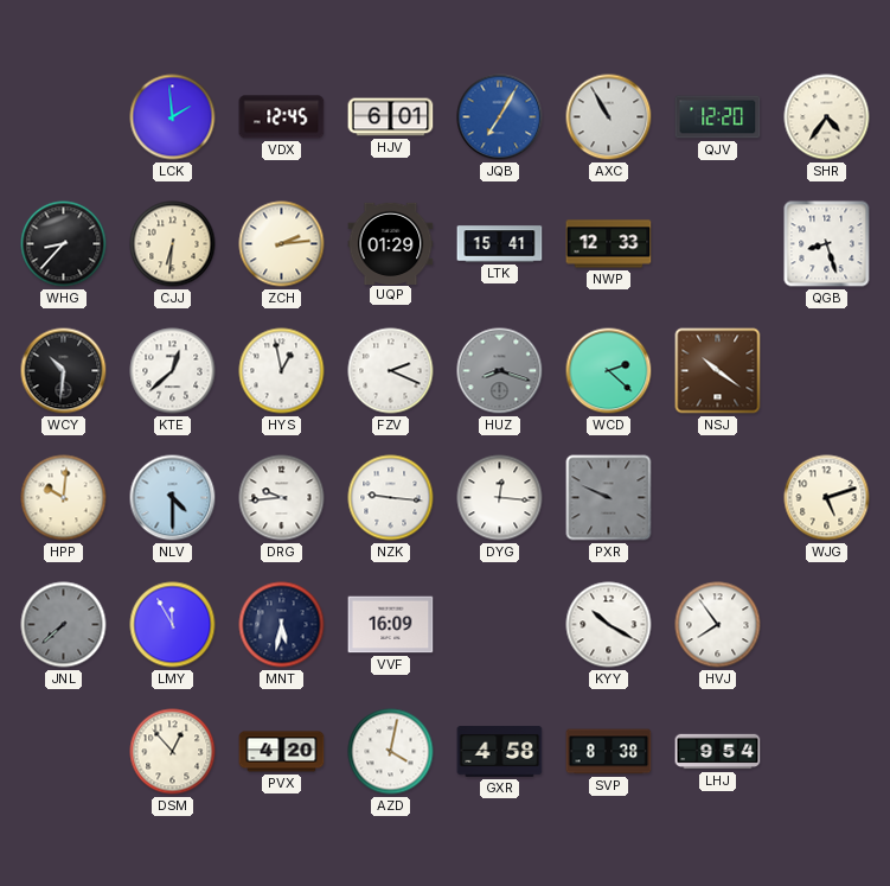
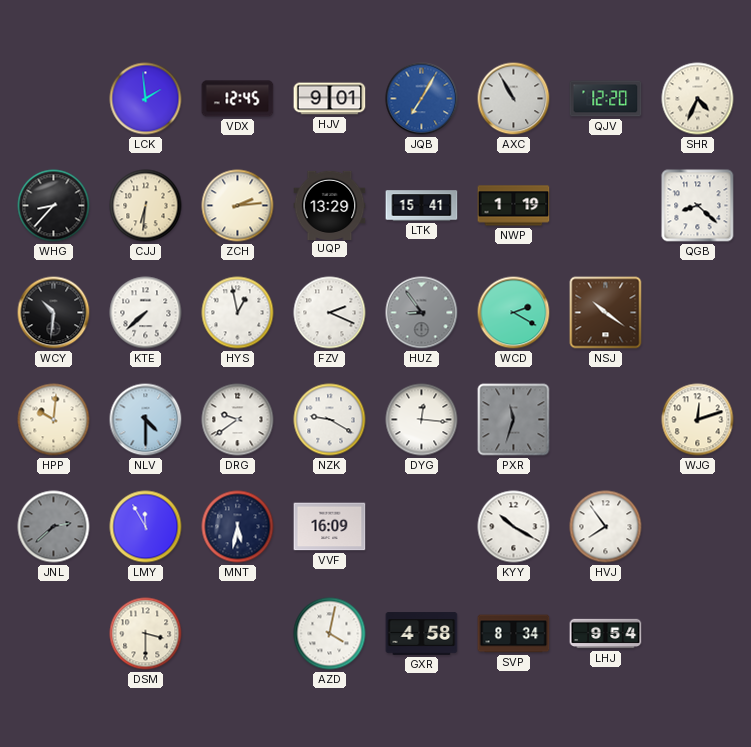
HJV: 6:01 -> 9:01
SHR: 4:36 -> 4:34
UQP: 01:29 -> 13:29
NWP: 12:33 -> 1:19
QGB: 8:27 -> 8:22
KTE: 12:38 -> 7:38
HUZ: 8:18 -> 8:54
WCD: 2:22 -> 2:20
DRG: 9:44 -> 9:39
NZK: 9:16 -> 9:20
PXR: 9:49 -> 11:33
WJG: 5:12 -> 12:12
JNL: 7:38 -> 2:38
DSM: 12:53 -> 3:30
PVX: 4:20 -> none
SVP: 8:38 -> 8:34
